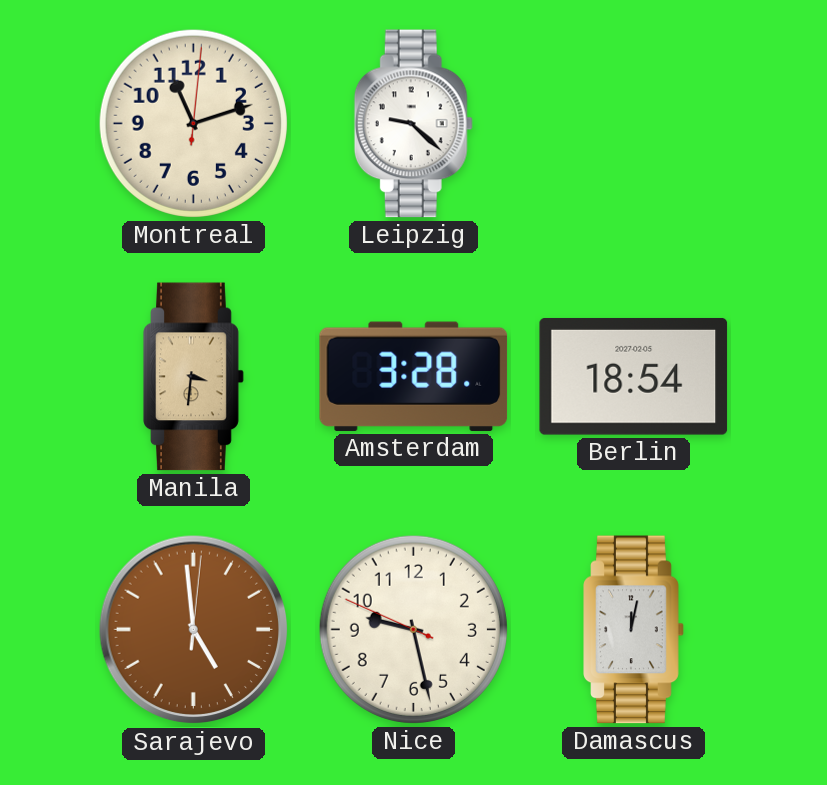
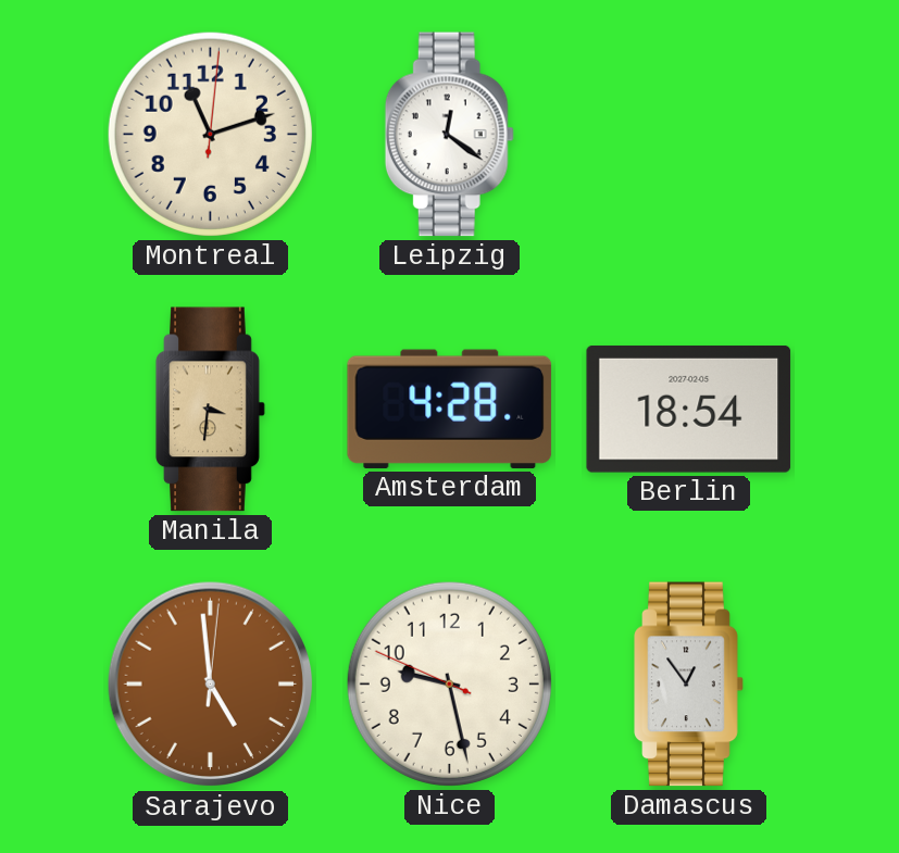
Leipzig: 9:22 -> 12:21
Amsterdam: 3:28 -> 4:28
Damascus: 12:02 -> 12:54
